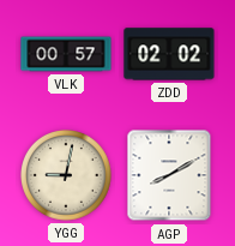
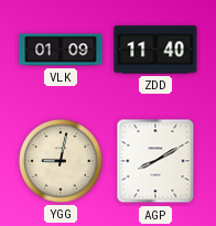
VLK: 00:57 -> 01:09
ZDD: 02:02 -> 11:40
